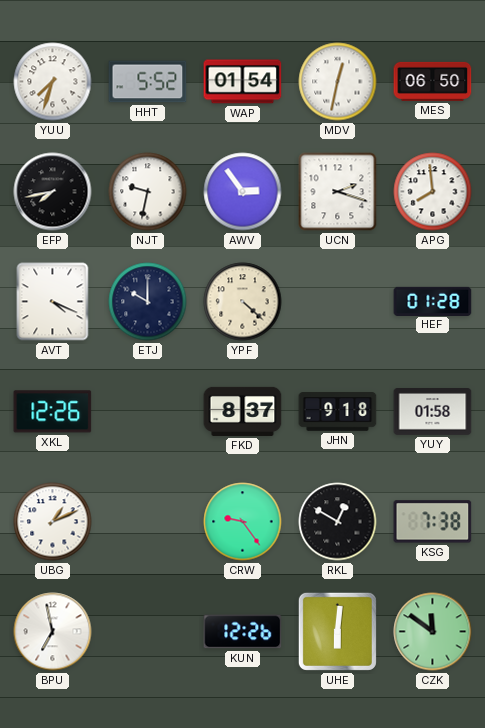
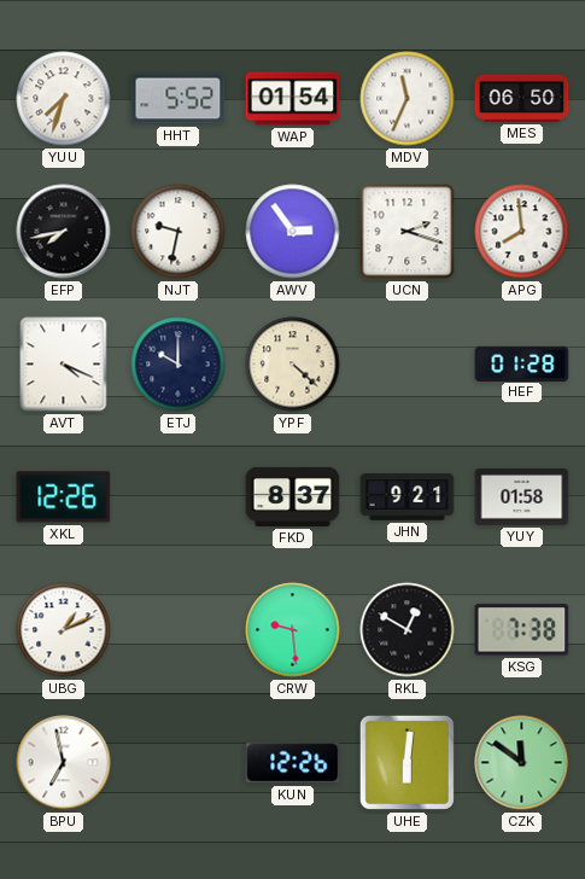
MDV: 12:32 -> 11:34
JHN: 9:18 -> 9:21
CRW: 9:24 -> 9:29
